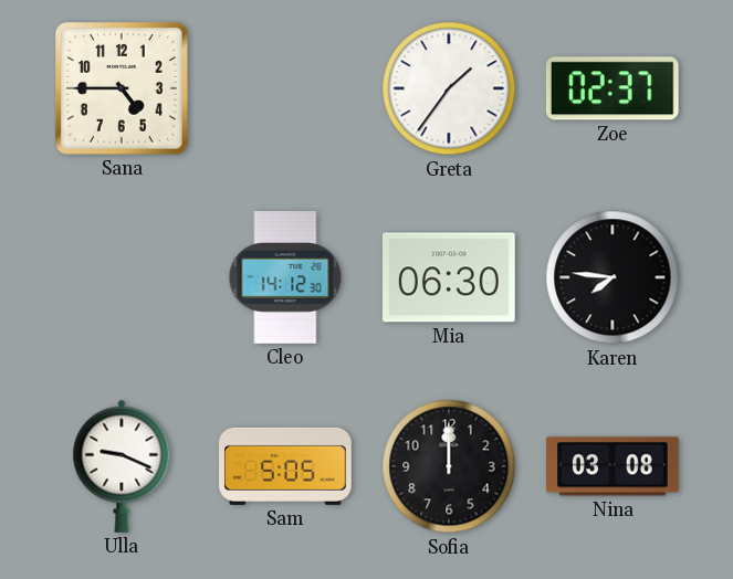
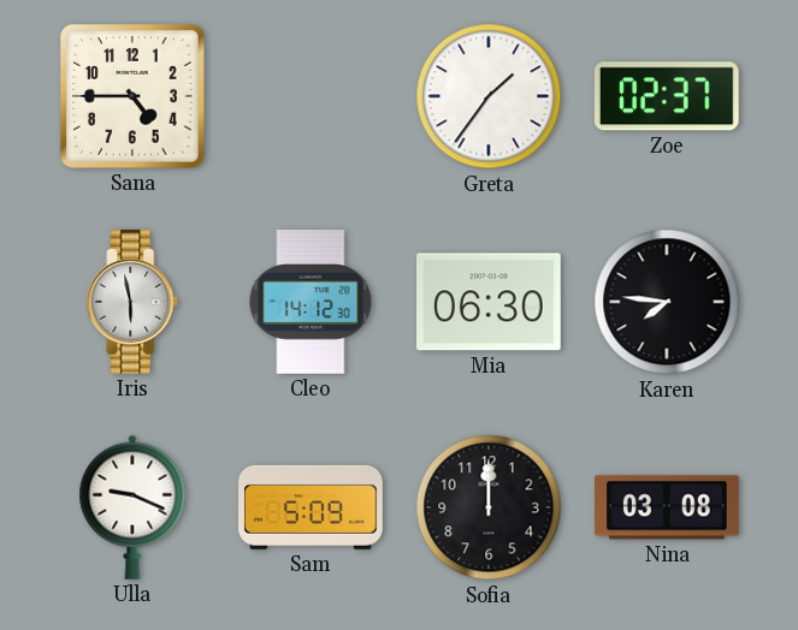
Iris: none -> 5:58
Sam: 5:05 -> 5:09
